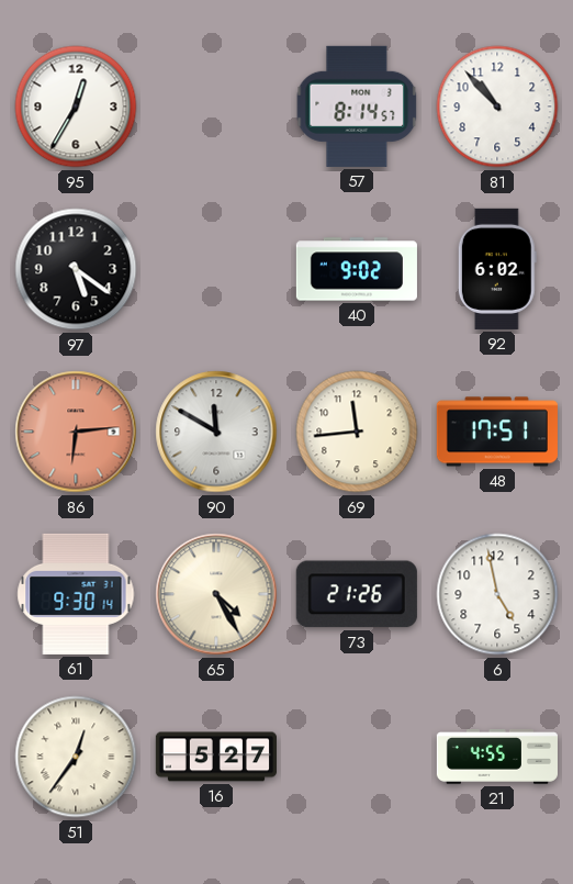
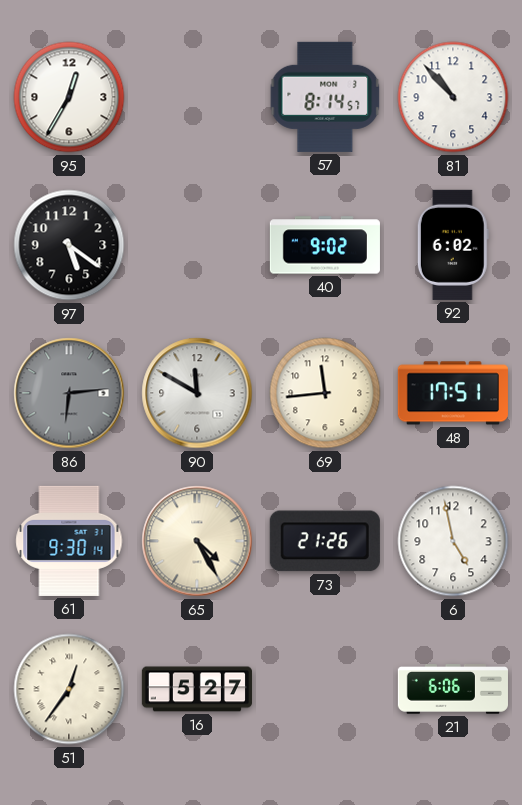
86 dial: salmon -> grey
21: 4:55 -> 6:06
